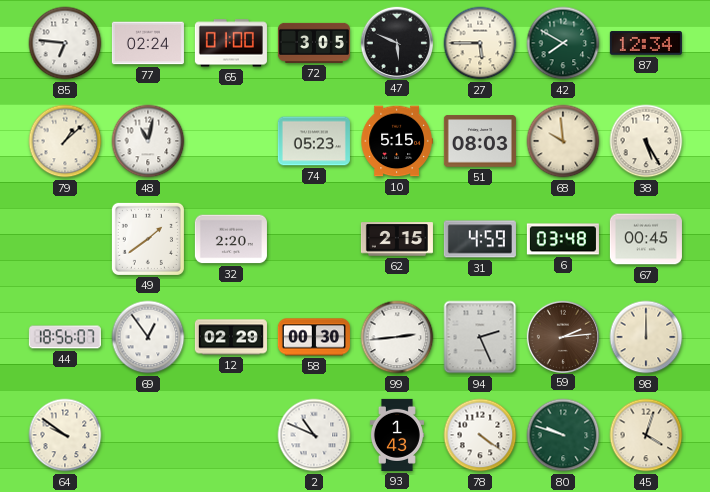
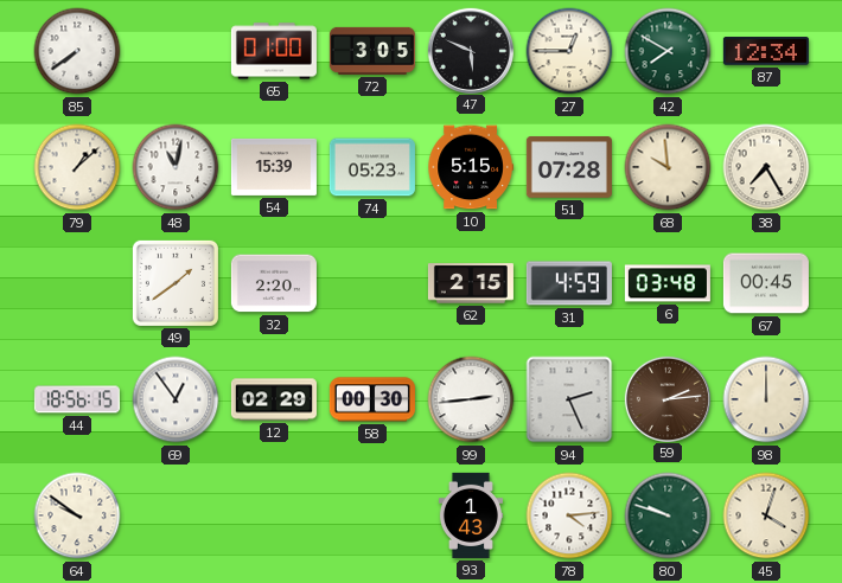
85: 6:46 -> 7:39
77: 02:24 -> none
27: 5:45 -> 12:45
54: none -> 15:39
51: 08:03 -> 07:28
38: 5:25 -> 7:25
44: 18:56:07 -> 18:56:15
2: 10:49 -> none
78: 4:21 -> 4:14
